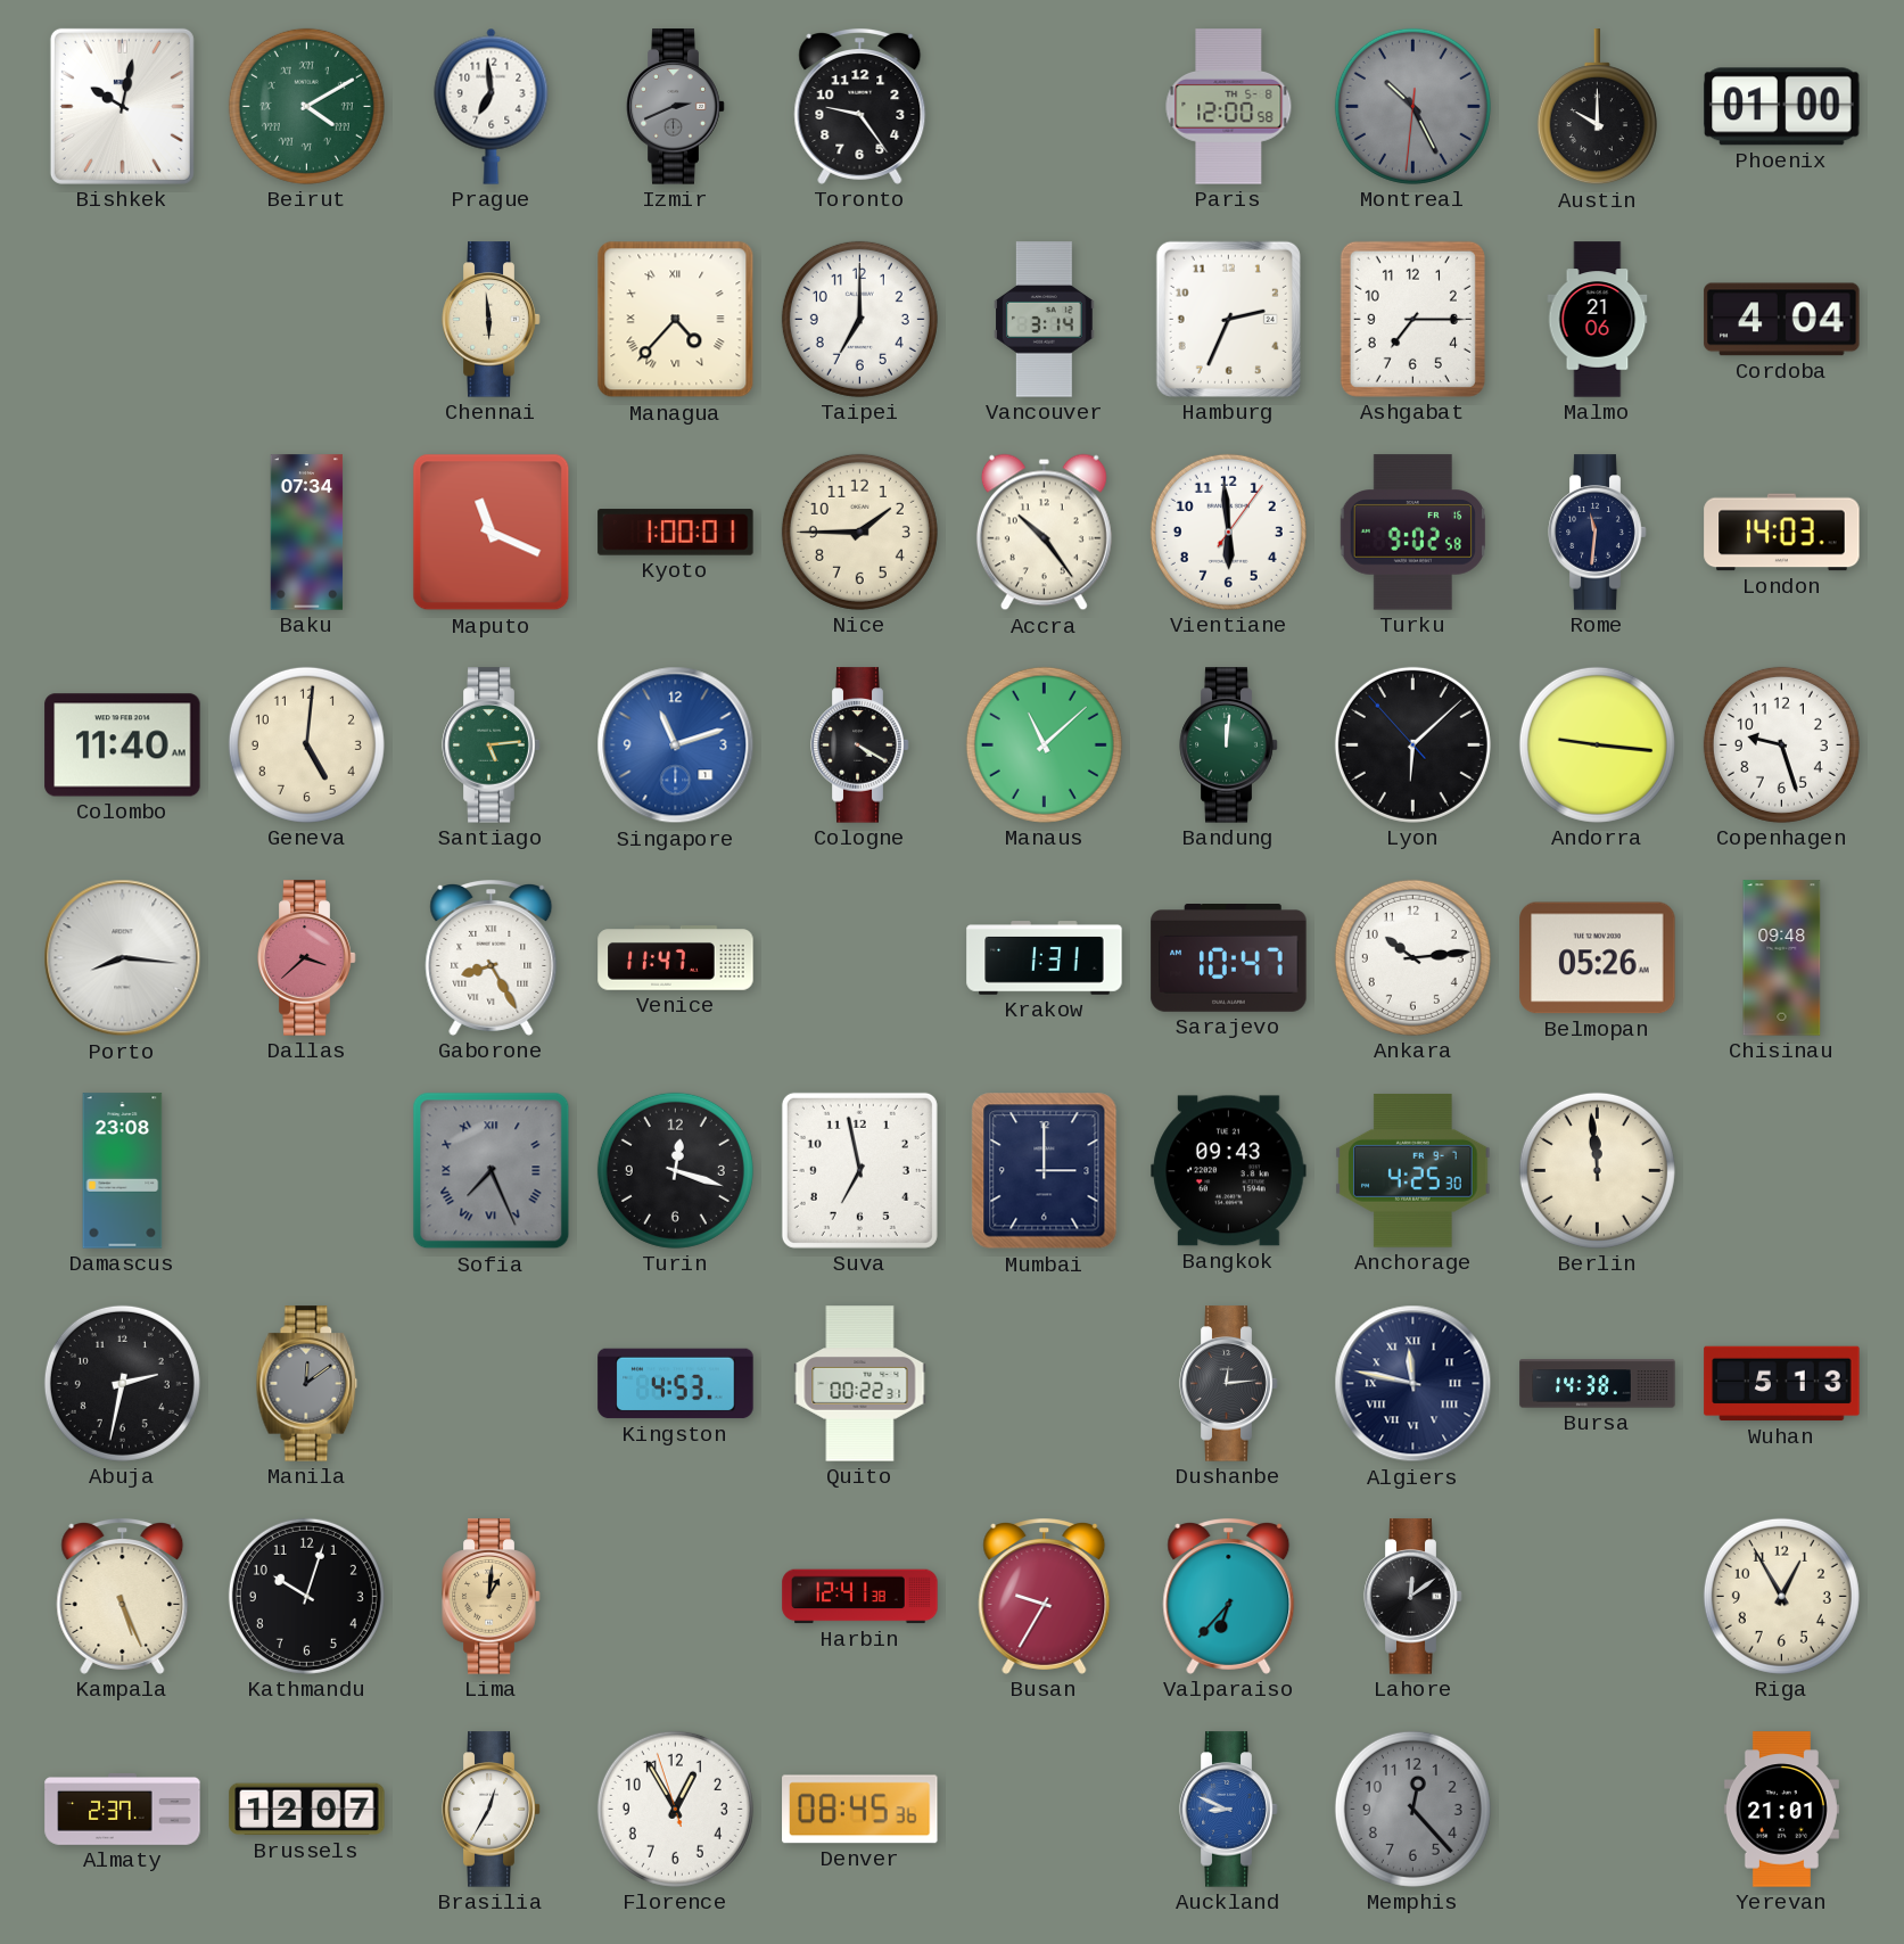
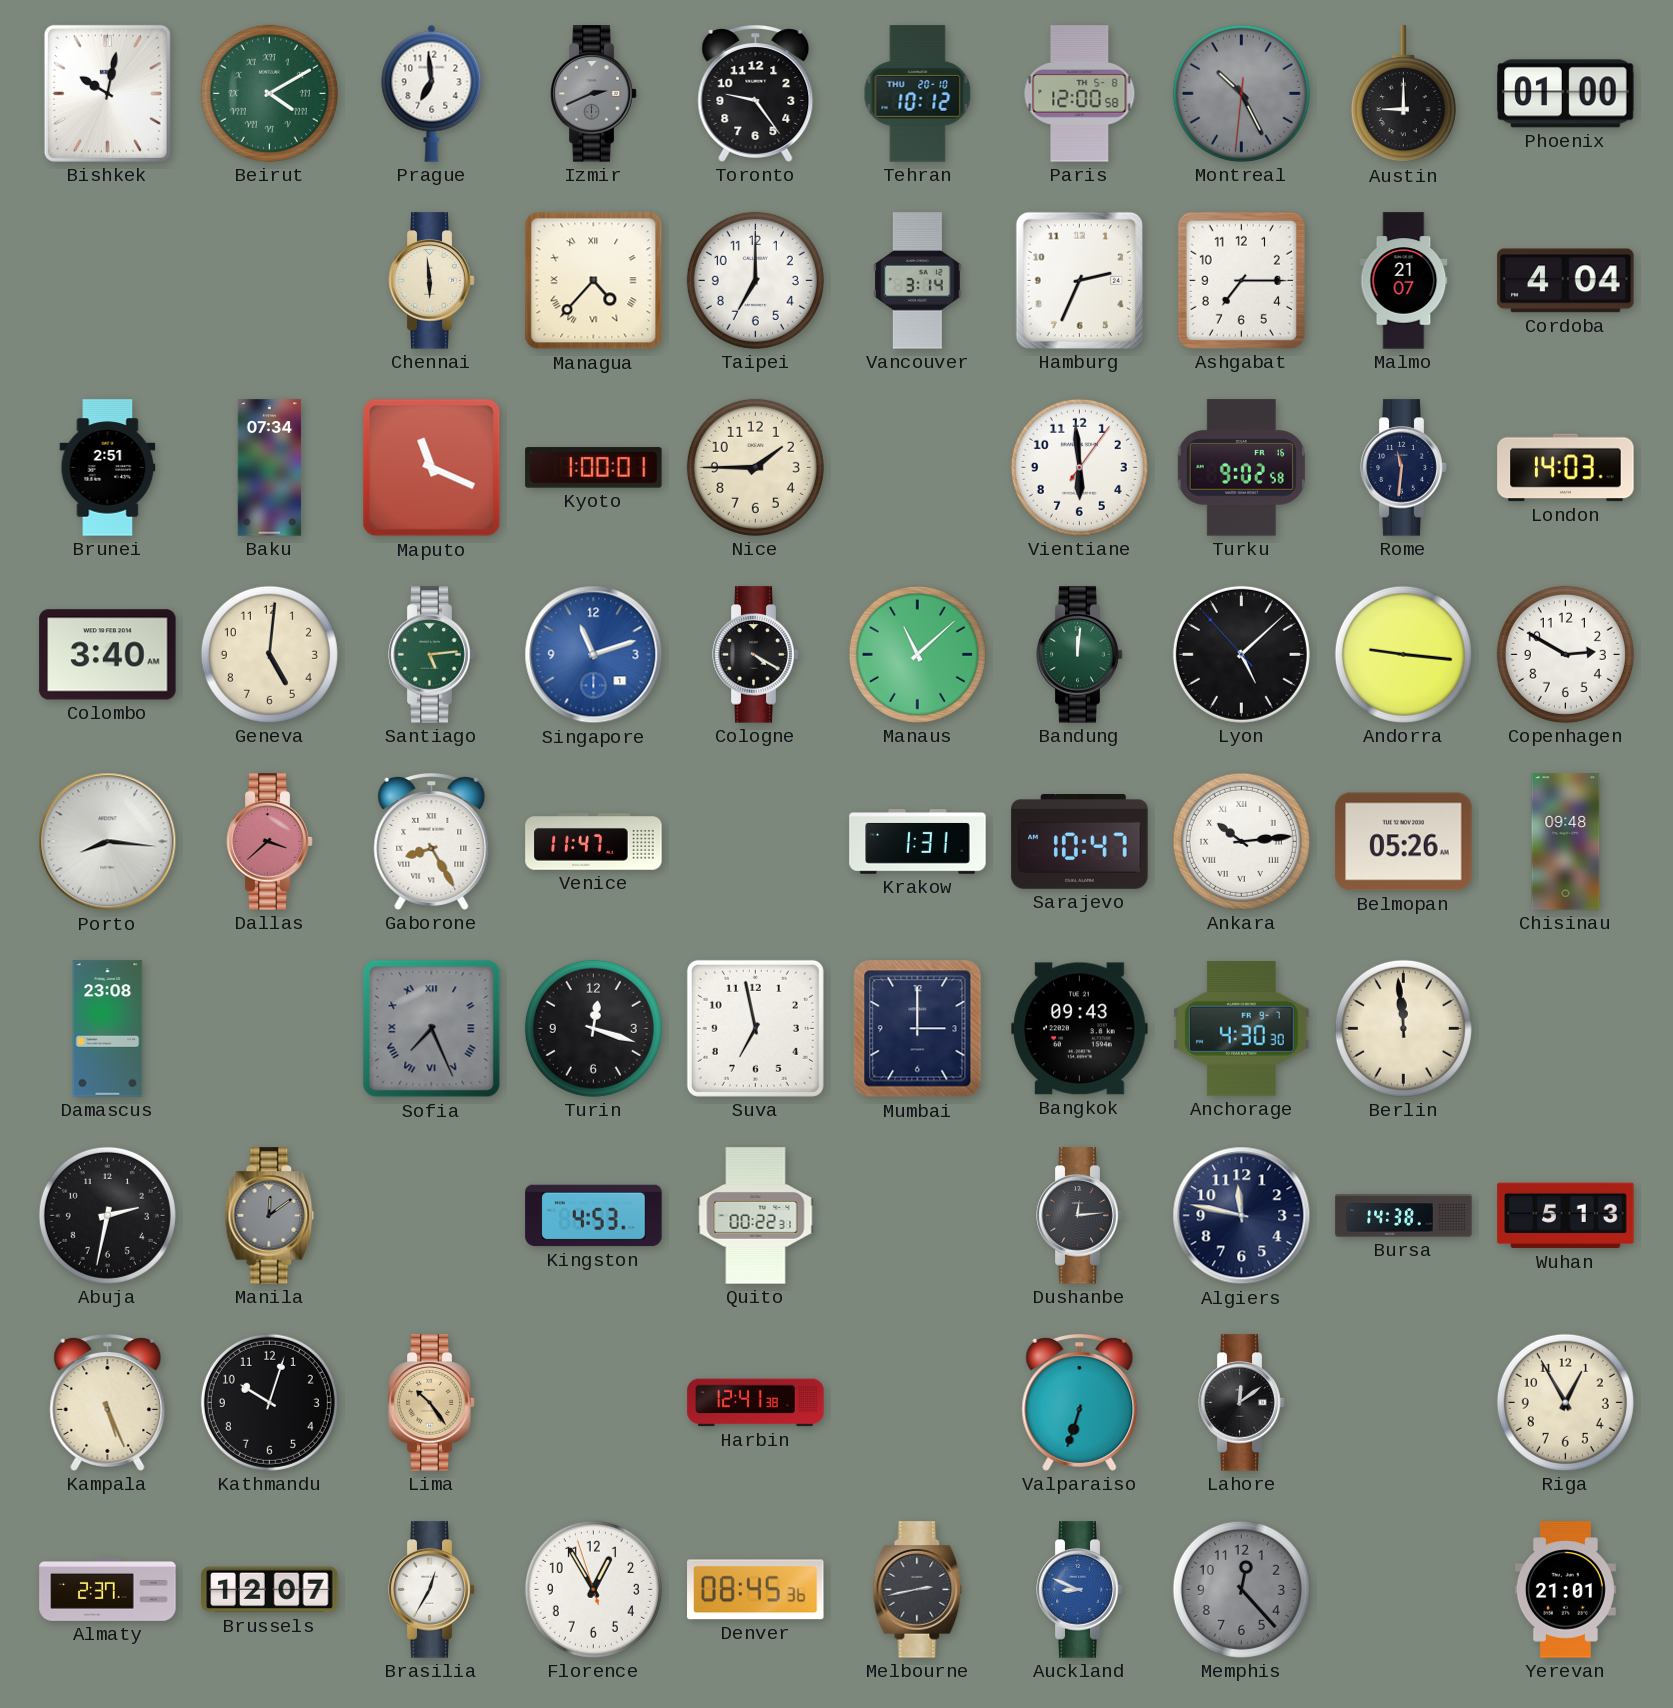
Tehran: none -> 10:12
Austin: 10:00 -> 9:00
Malmo: 21:06 -> 21:07
Brunei: none -> 2:51
Accra: 10:24 -> none
Colombo: 11:40 -> 3:40
Lyon: 6:07 -> 5:07
Copenhagen: 9:27 -> 2:50
Ankara numerals: Arabic -> Roman
Anchorage: 4:25 -> 4:30
Algiers numerals: Roman -> Arabic
Lima: 1:01 -> 10:24
Busan: 9:35 -> none
Valparaiso: 6:37 -> 6:33
Melbourne: none -> 2:43
